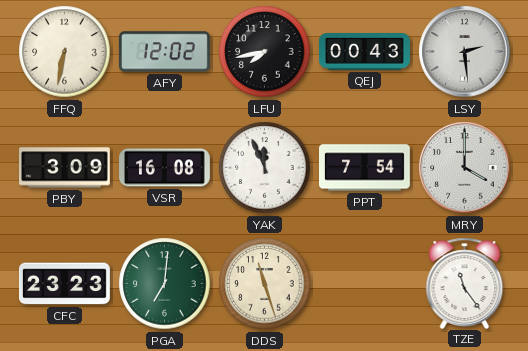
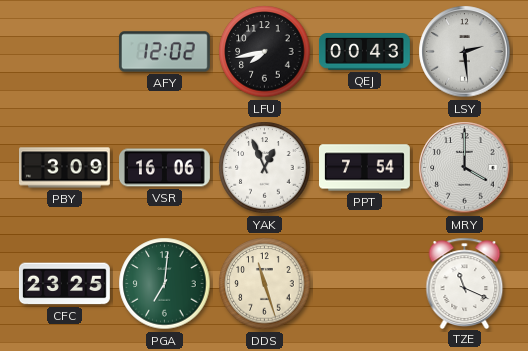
FFQ: 6:32 -> none
VSR: 16:08 -> 16:06
YAK: 11:56 -> 12:56
CFC: 23:23 -> 23:25
TZE: 11:24 -> 11:19
